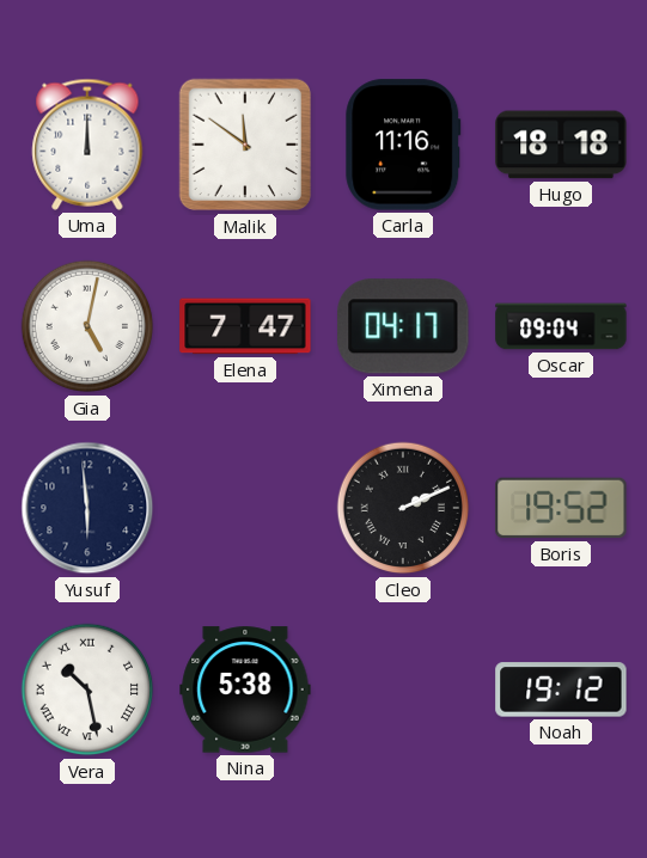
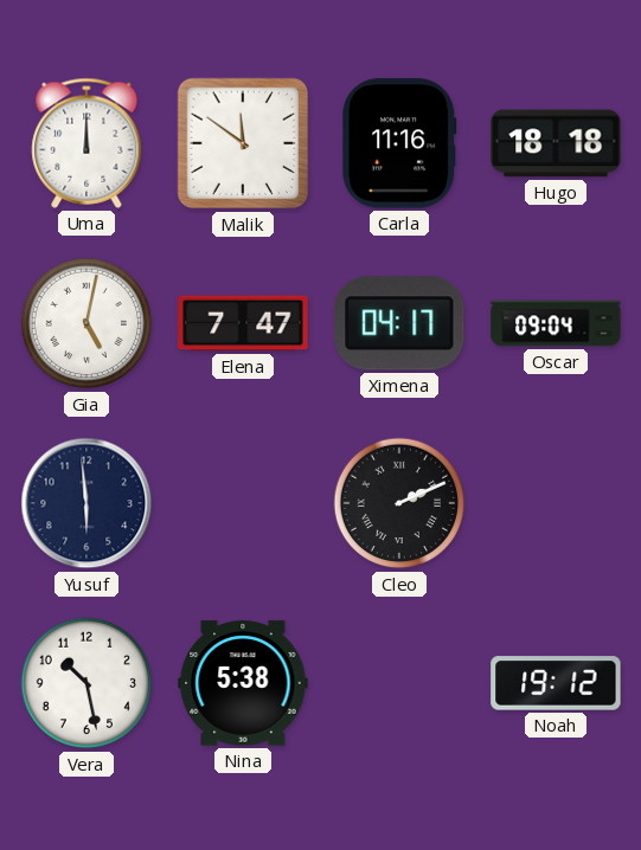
Boris: 19:52 -> none
Vera numerals: Roman -> Arabic
